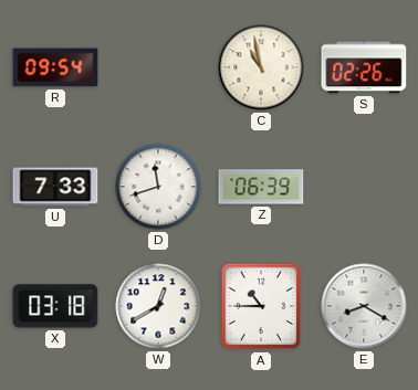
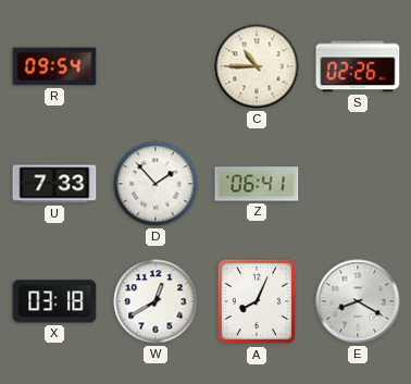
C: 10:58 -> 10:45
D: 11:42 -> 1:53
Z: 06:39 -> 06:41
A: 10:45 -> 8:04
